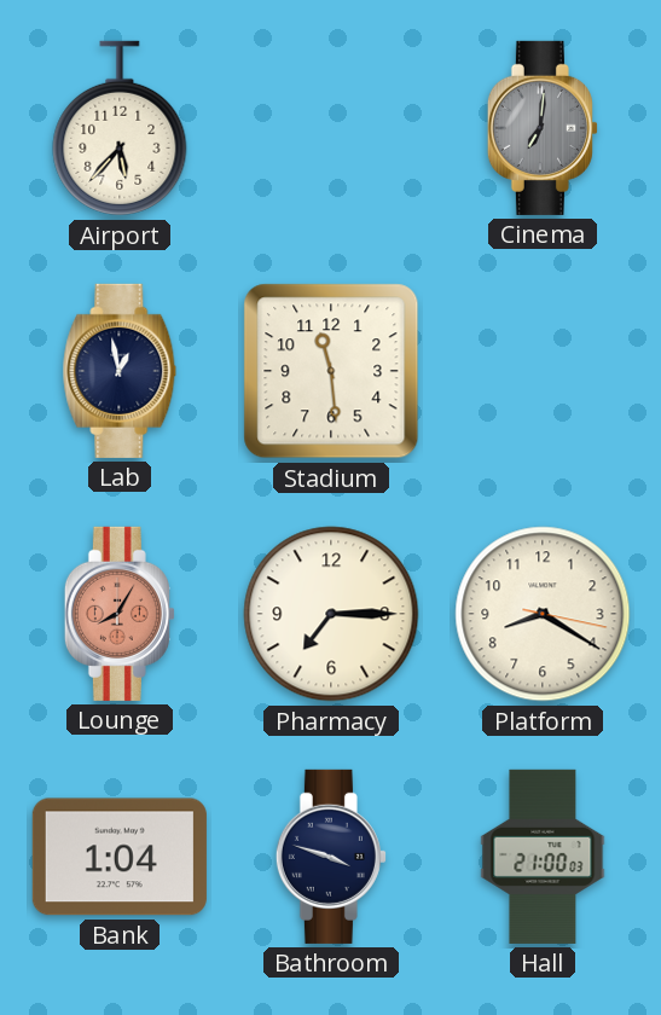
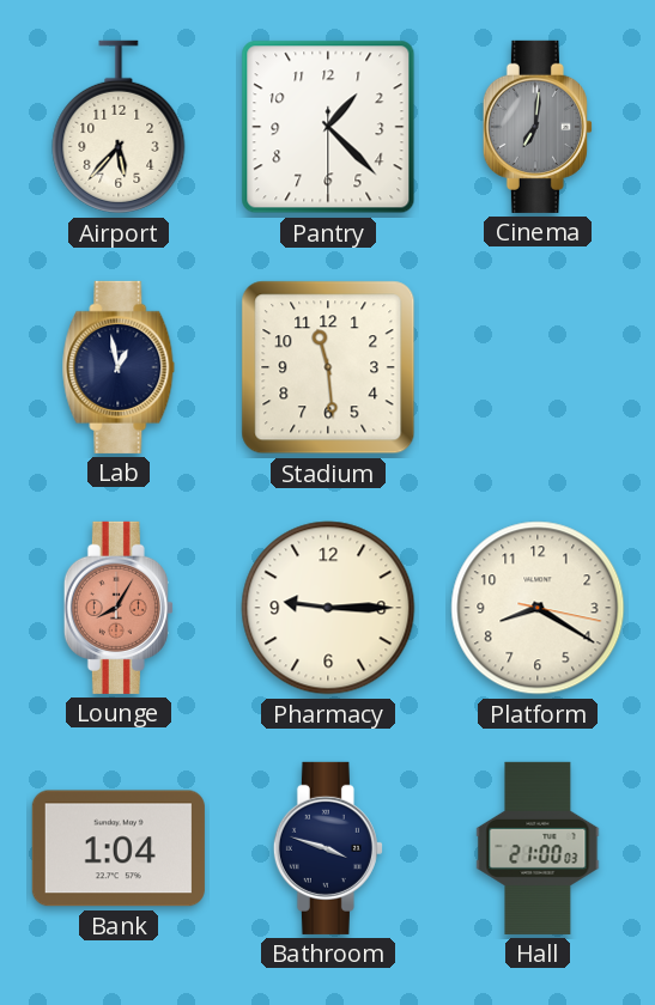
Pantry: none -> 1:22
Pharmacy: 7:15 -> 9:15
